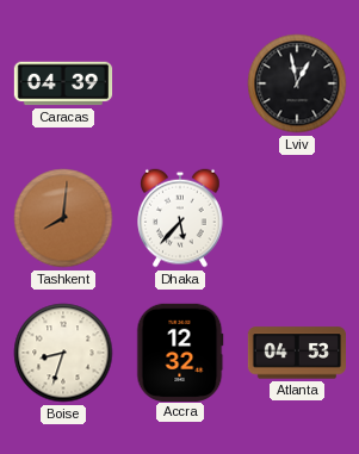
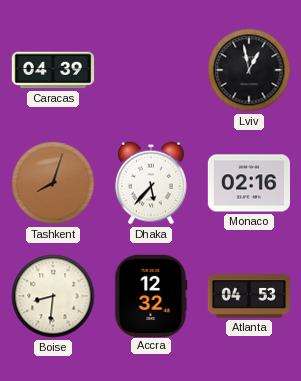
Tashkent: 8:01 -> 8:03
Monaco: none -> 02:16
Boise: 8:33 -> 8:31
